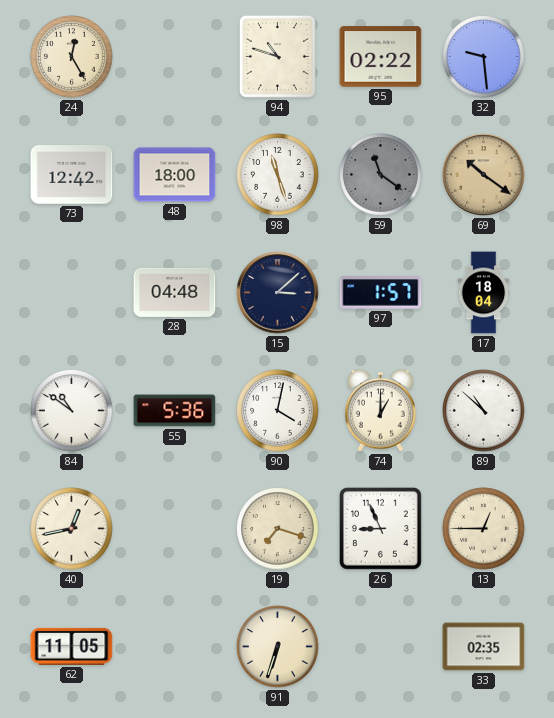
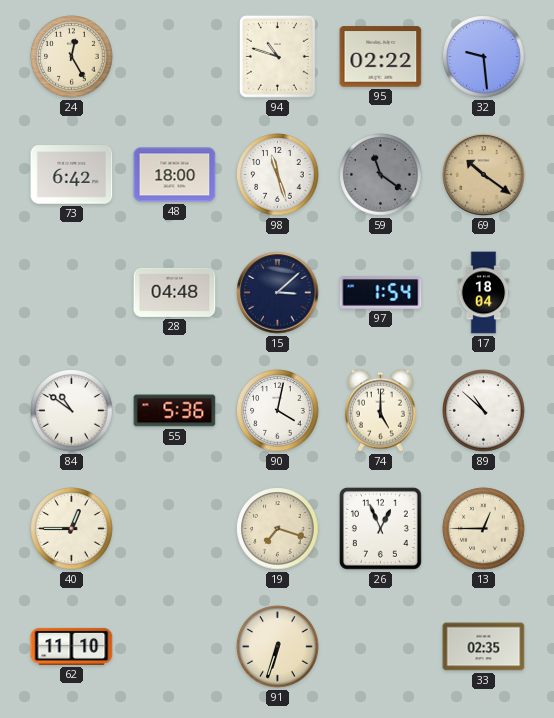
73: 12:42 -> 6:42
97: 1:57 -> 1:54
74: 1:00 -> 5:00
40: 12:43 -> 12:45
26: 8:56 -> 12:56
62: 11:05 -> 11:10
